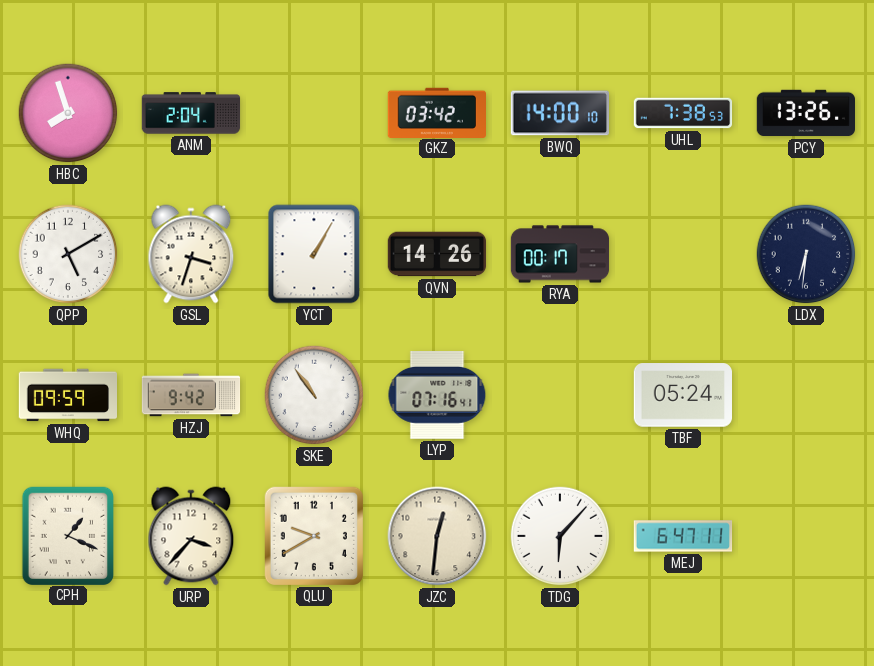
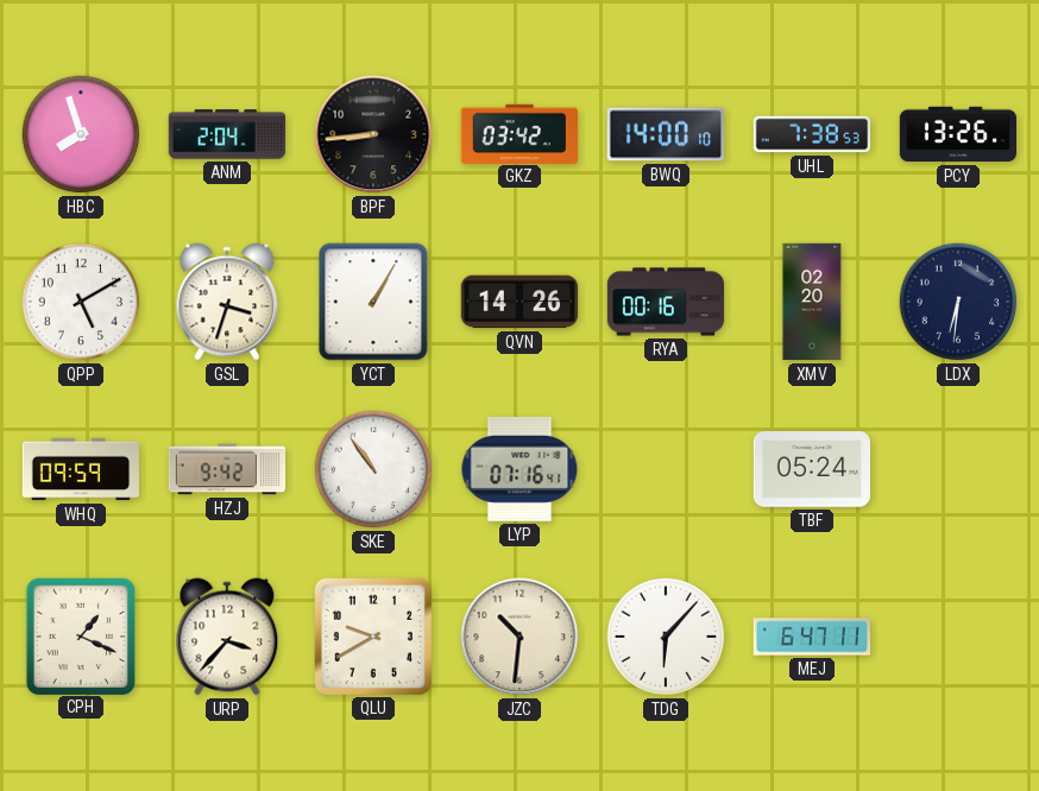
BPF: none -> 8:44
RYA: 00:17 -> 00:16
XMV: none -> 02:20
JZC: 12:31 -> 10:31
